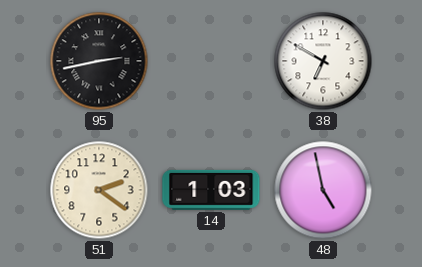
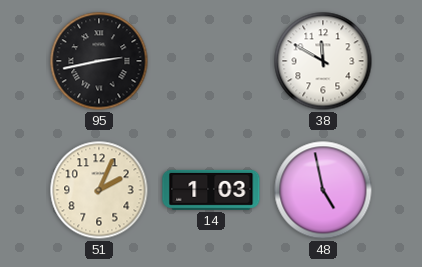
38: 6:50 -> 11:50
51: 2:21 -> 2:04
